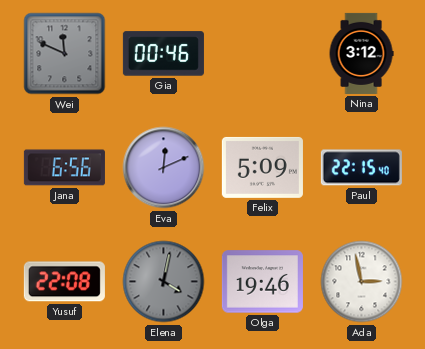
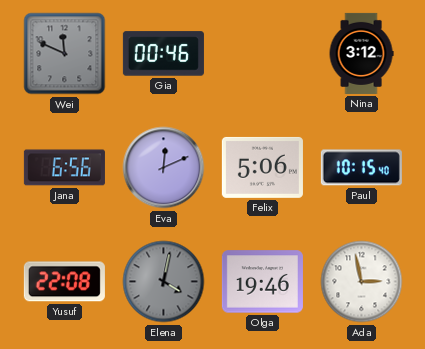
Felix: 5:09 -> 5:06
Paul: 22:15 -> 10:15
